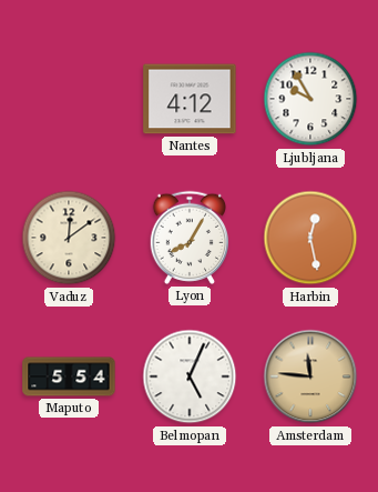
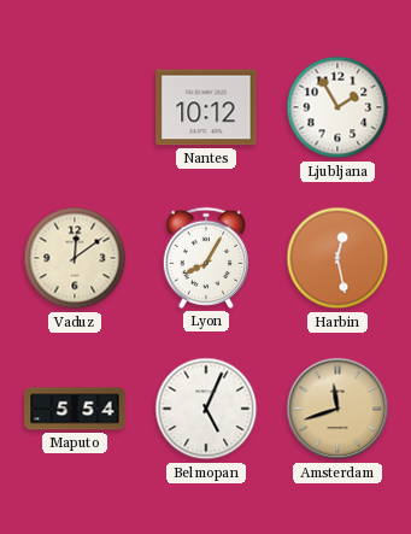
Nantes: 4:12 -> 10:12
Ljubljana: 9:55 -> 1:55
Amsterdam: 11:46 -> 11:42
